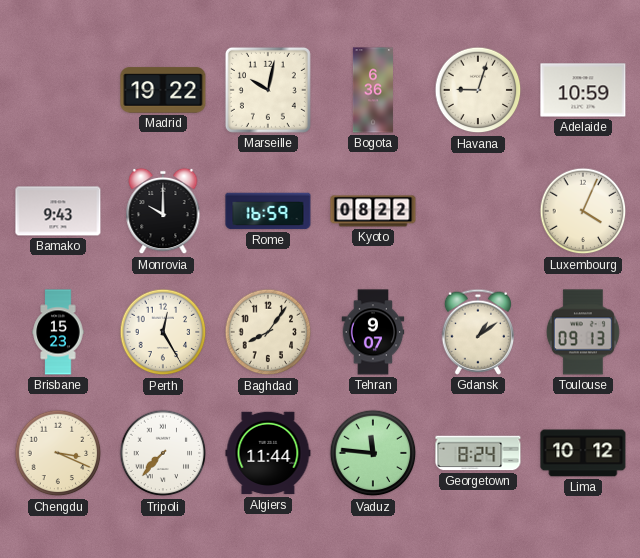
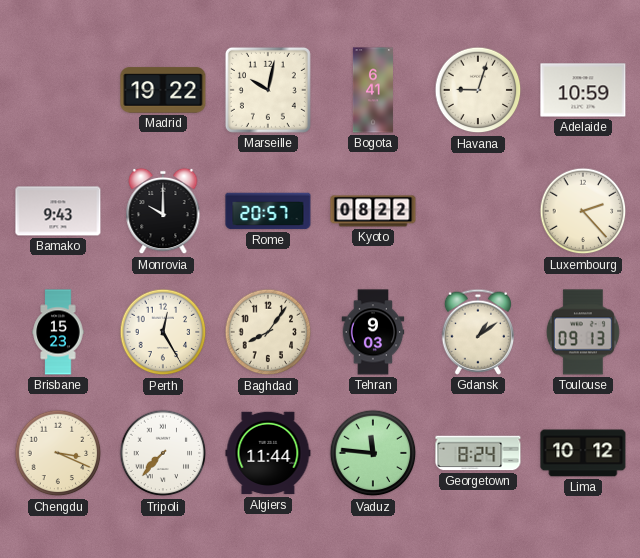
Bogota: 6:36 -> 6:41
Rome: 16:59 -> 20:57
Luxembourg: 4:04 -> 2:23
Tehran: 9:07 -> 9:03
